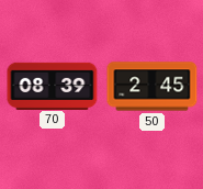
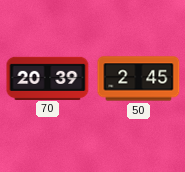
70: 08:39 -> 20:39
